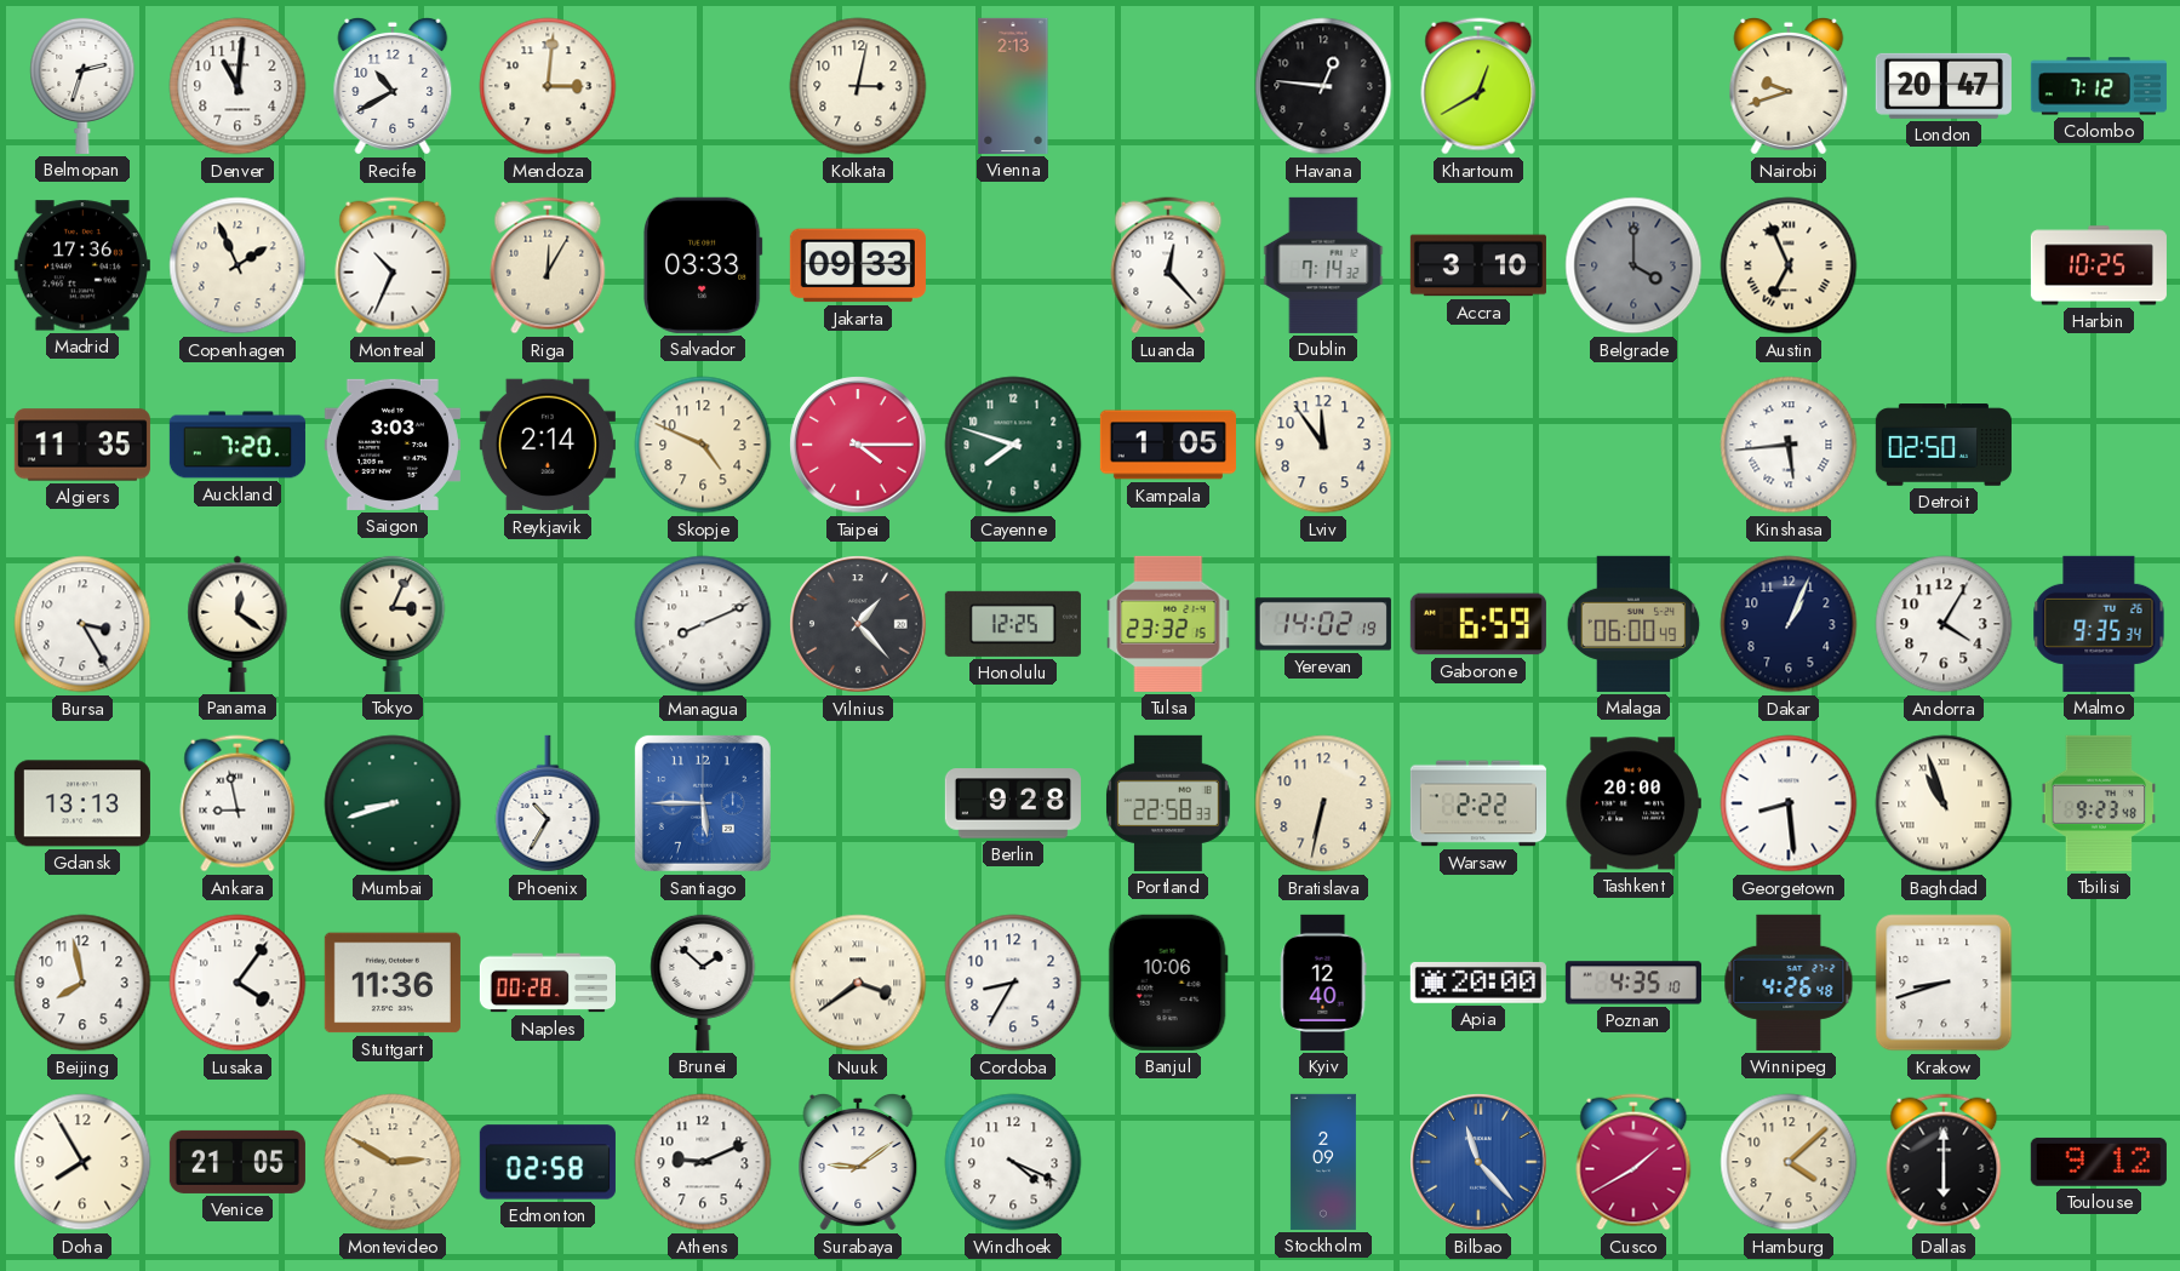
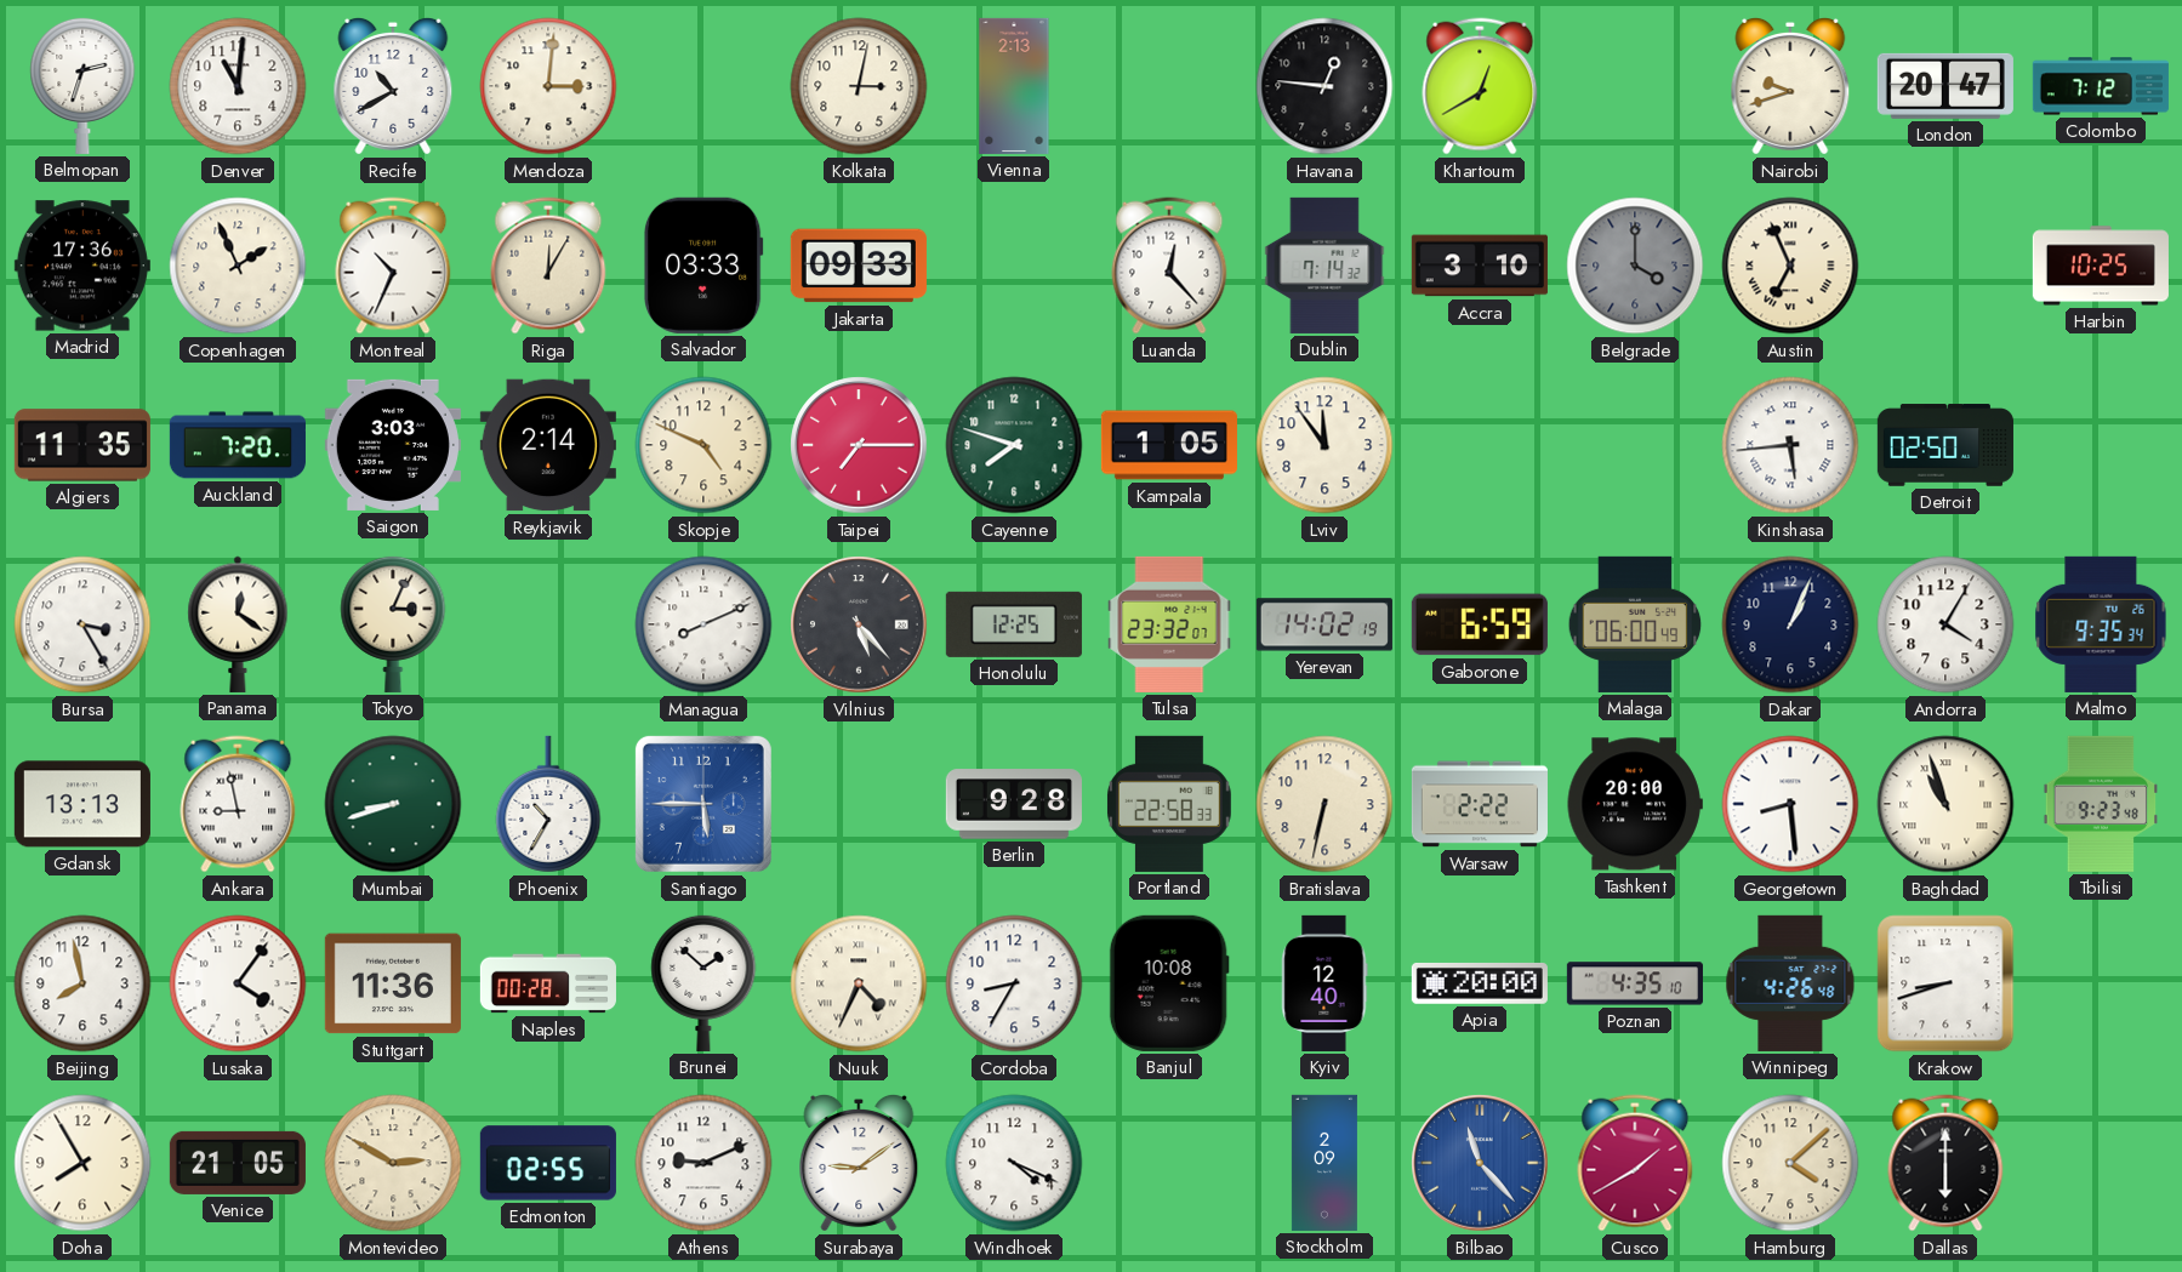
Taipei: 4:15 -> 7:15
Vilnius: 1:23 -> 5:23
Tulsa: 23:32:15 -> 23:32:07
Nuuk: 3:39 -> 4:34
Banjul: 10:06 -> 10:08
Edmonton: 02:58 -> 02:55
Toulouse: 9:12 -> none
